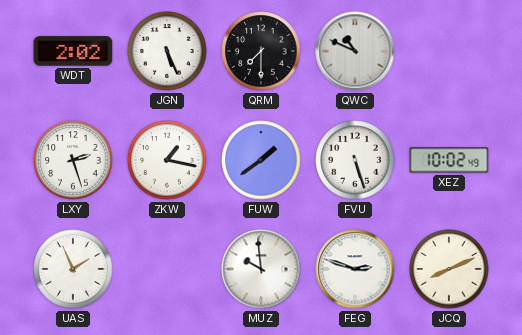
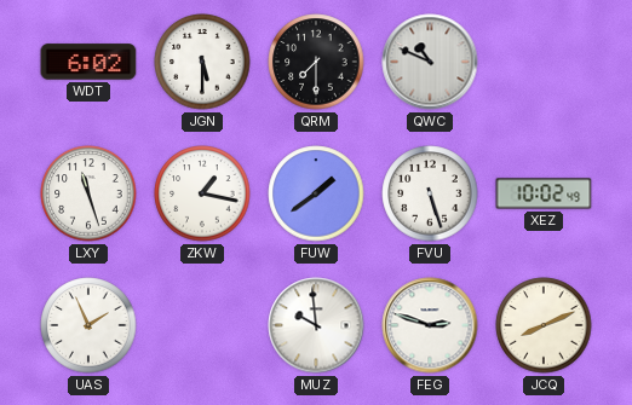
WDT: 2:02 -> 6:02
JGN: 5:26 -> 5:30
LXY: 2:27 -> 11:27
